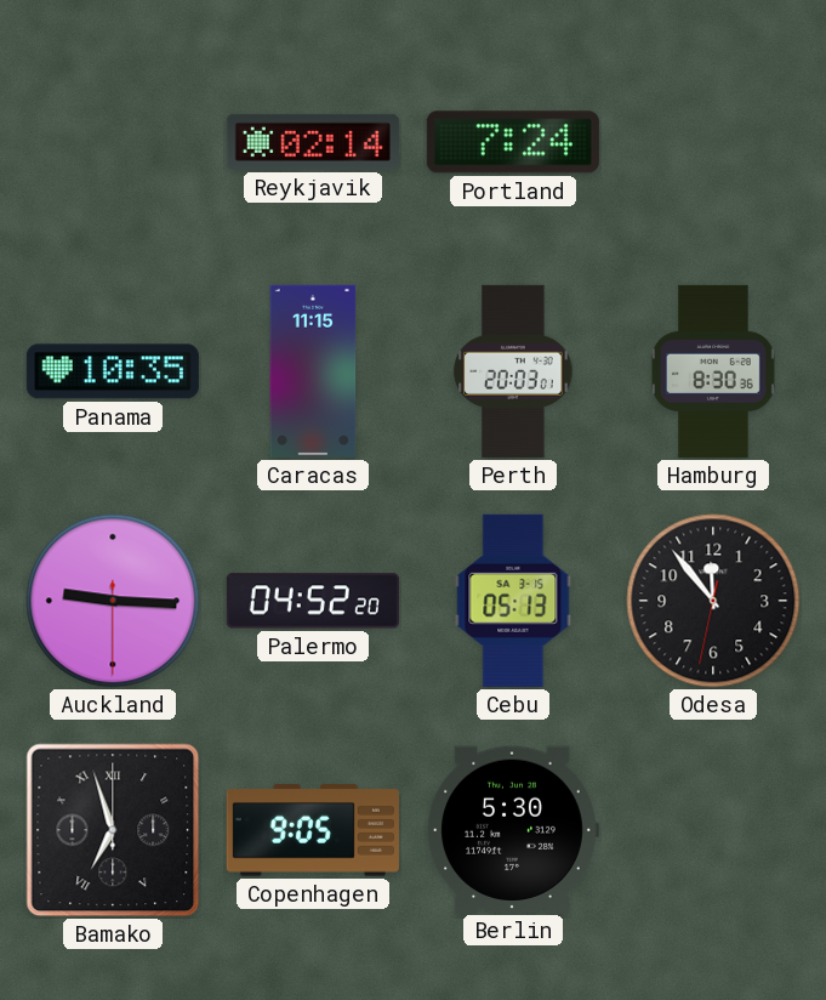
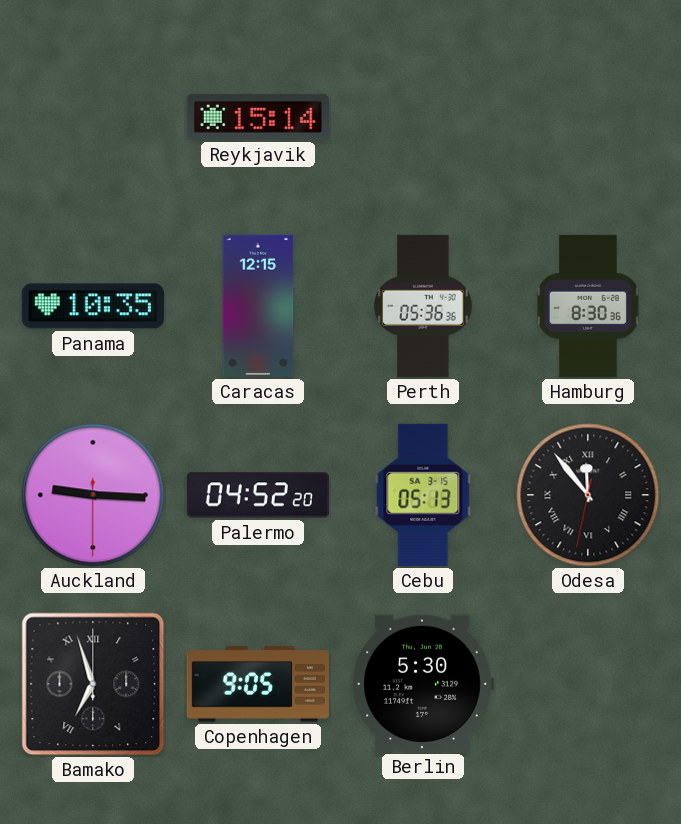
Reykjavik: 02:14 -> 15:14
Portland: 7:24 -> none
Caracas: 11:15 -> 12:15
Perth: 20:03 -> 05:36
Odesa numerals: Arabic -> Roman
